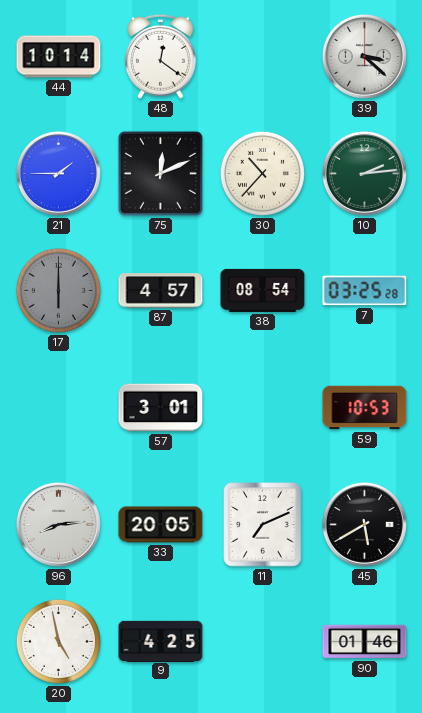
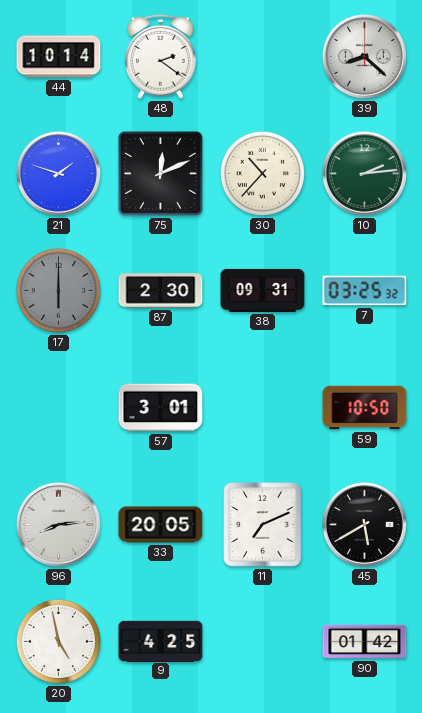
48: 12:21 -> 2:21
39: 3:22 -> 8:22
21: 1:45 -> 1:48
87: 4:57 -> 2:30
38: 08:54 -> 09:31
7: 03:25:28 -> 03:25:32
59: 10:53 -> 10:50
90: 01:46 -> 01:42
